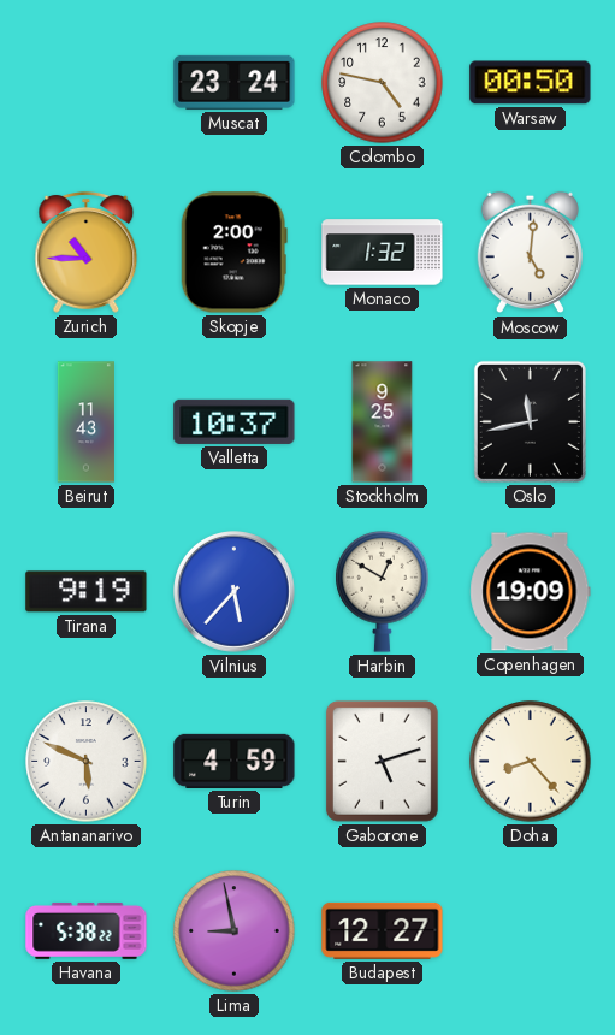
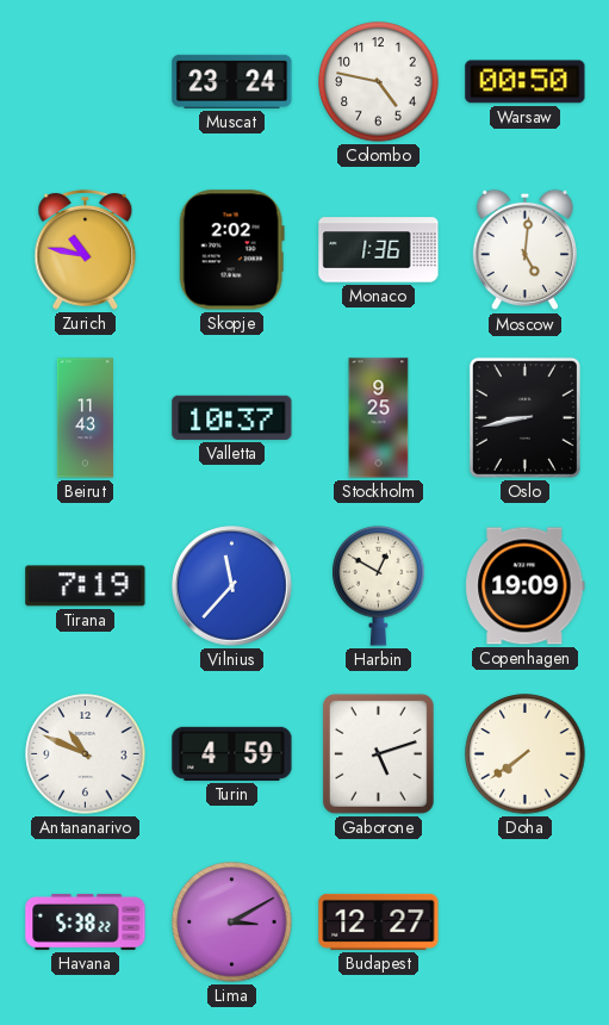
Zurich: 10:45 -> 10:47
Skopje: 2:00 -> 2:02
Monaco: 1:32 -> 1:36
Oslo: 11:43 -> 8:43
Tirana: 9:19 -> 7:19
Vilnius: 5:37 -> 11:37
Antananarivo: 5:49 -> 10:49
Doha: 8:23 -> 7:39
Lima: 8:58 -> 3:10
